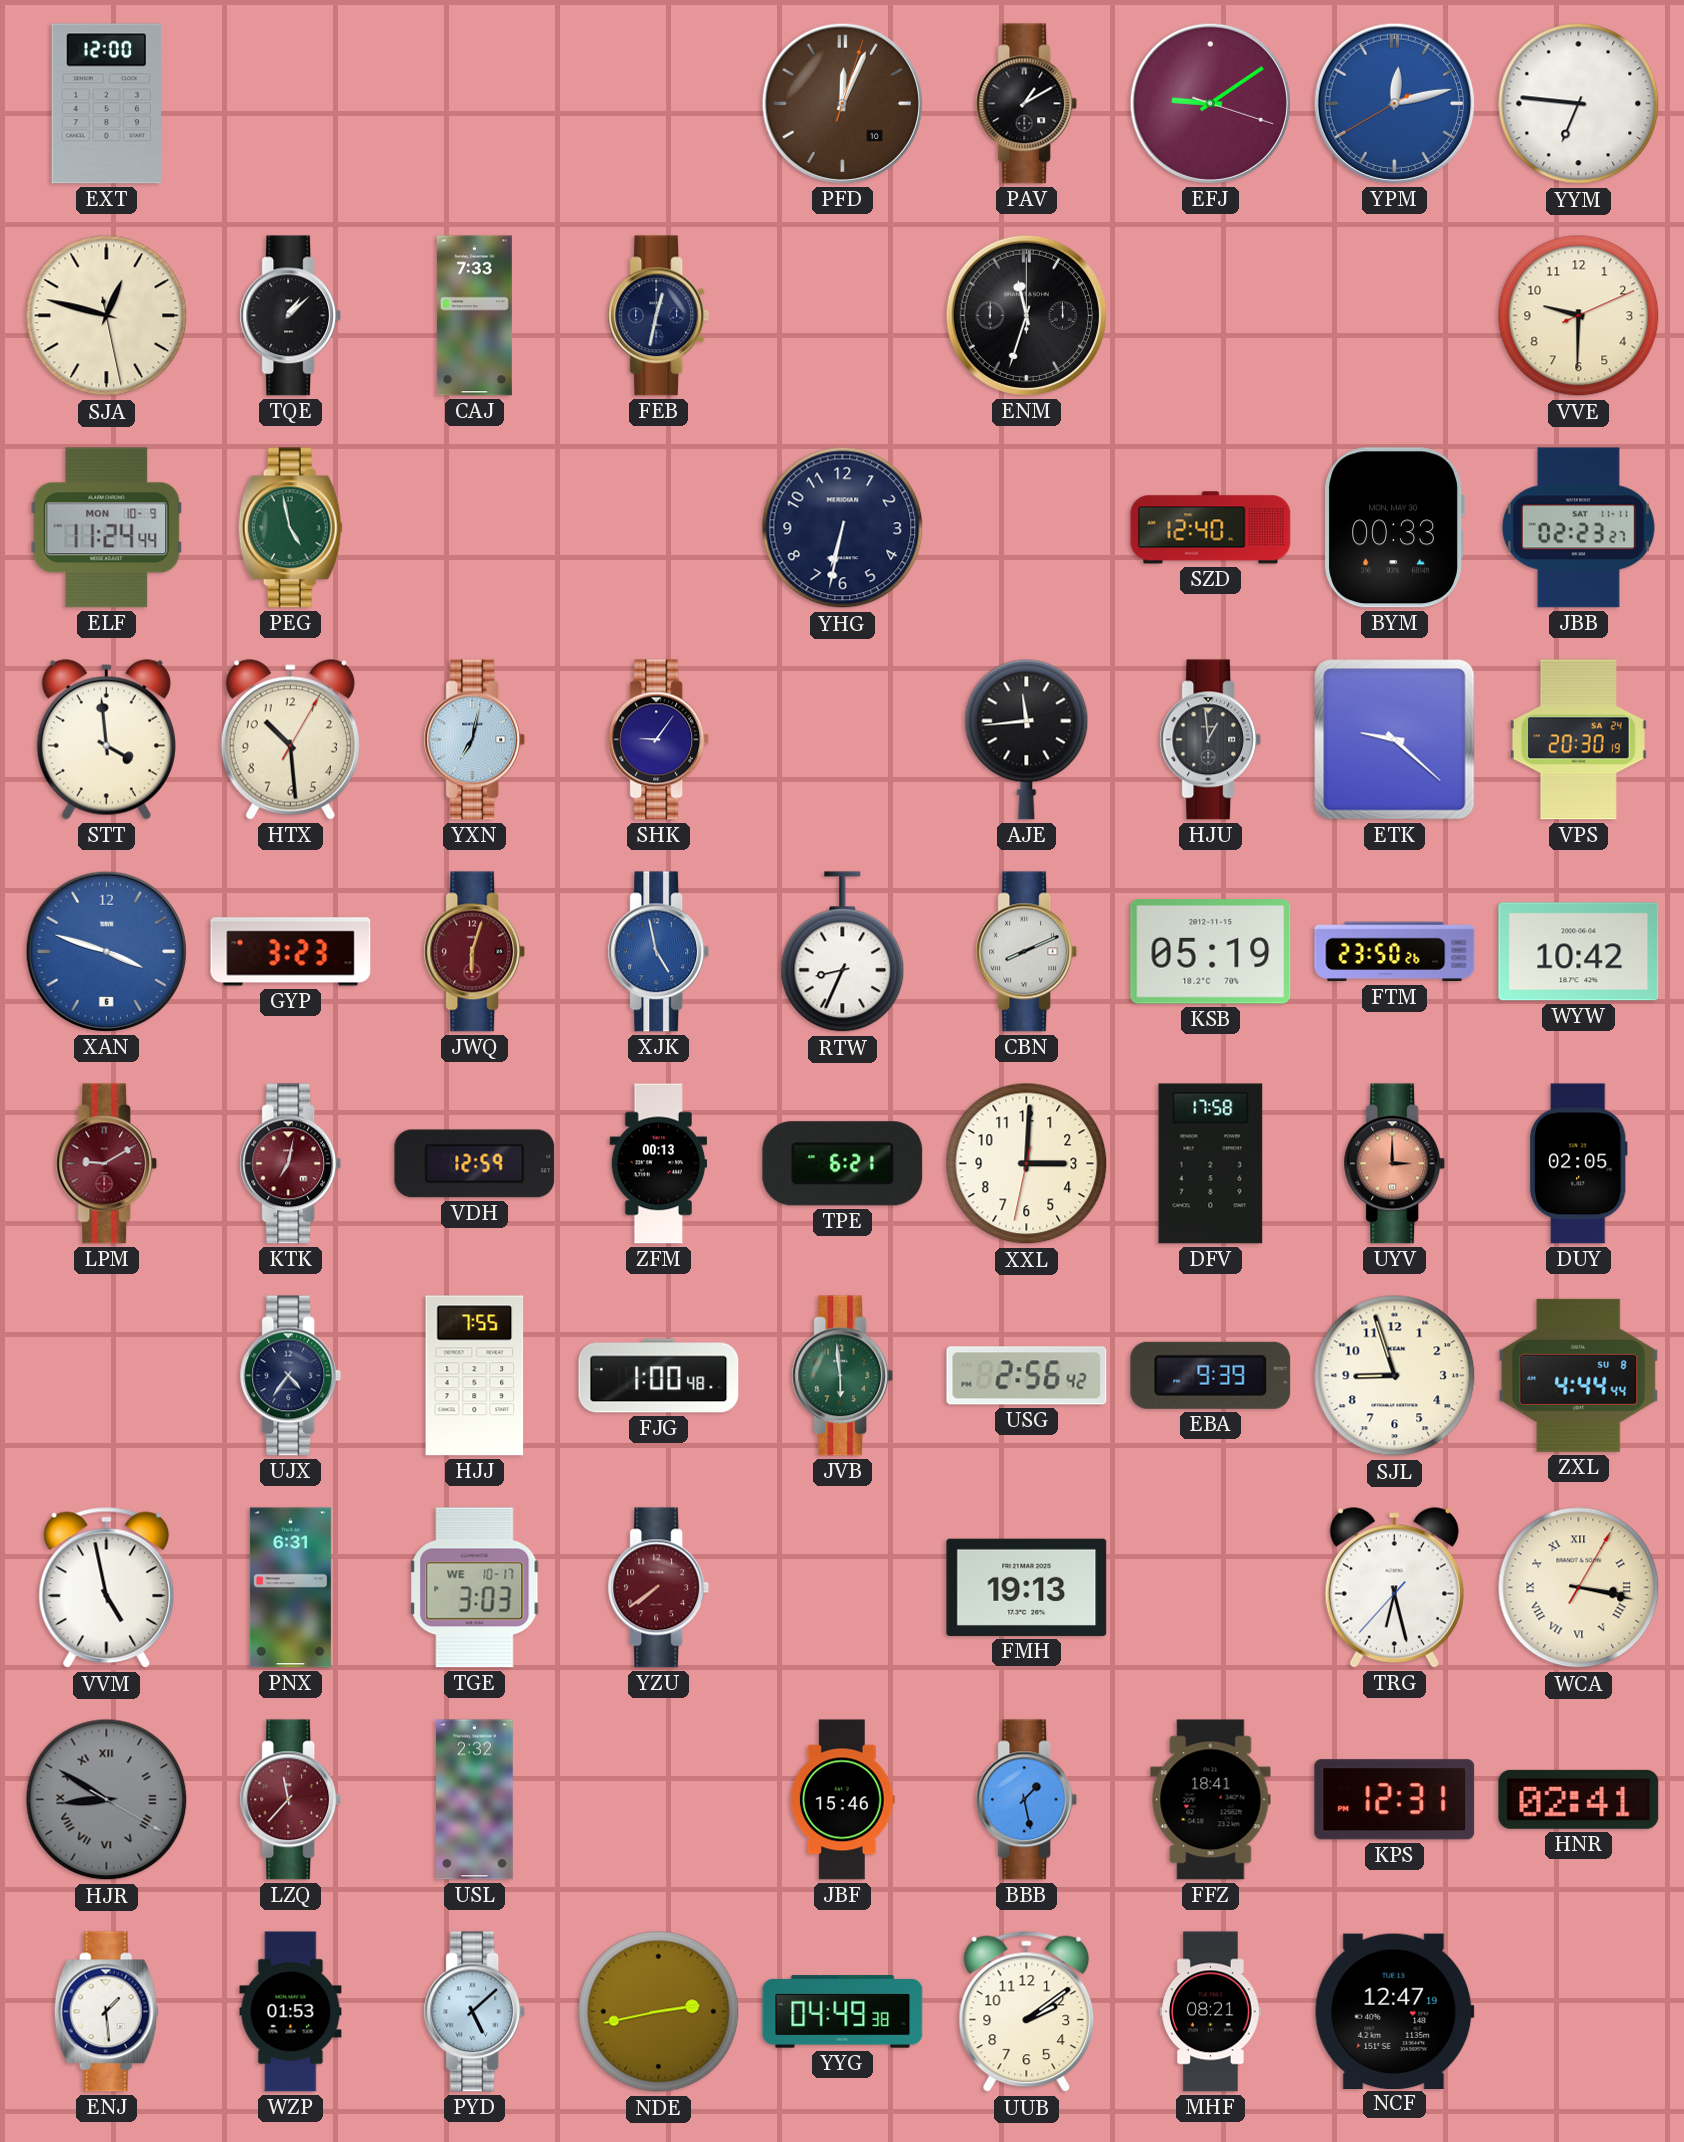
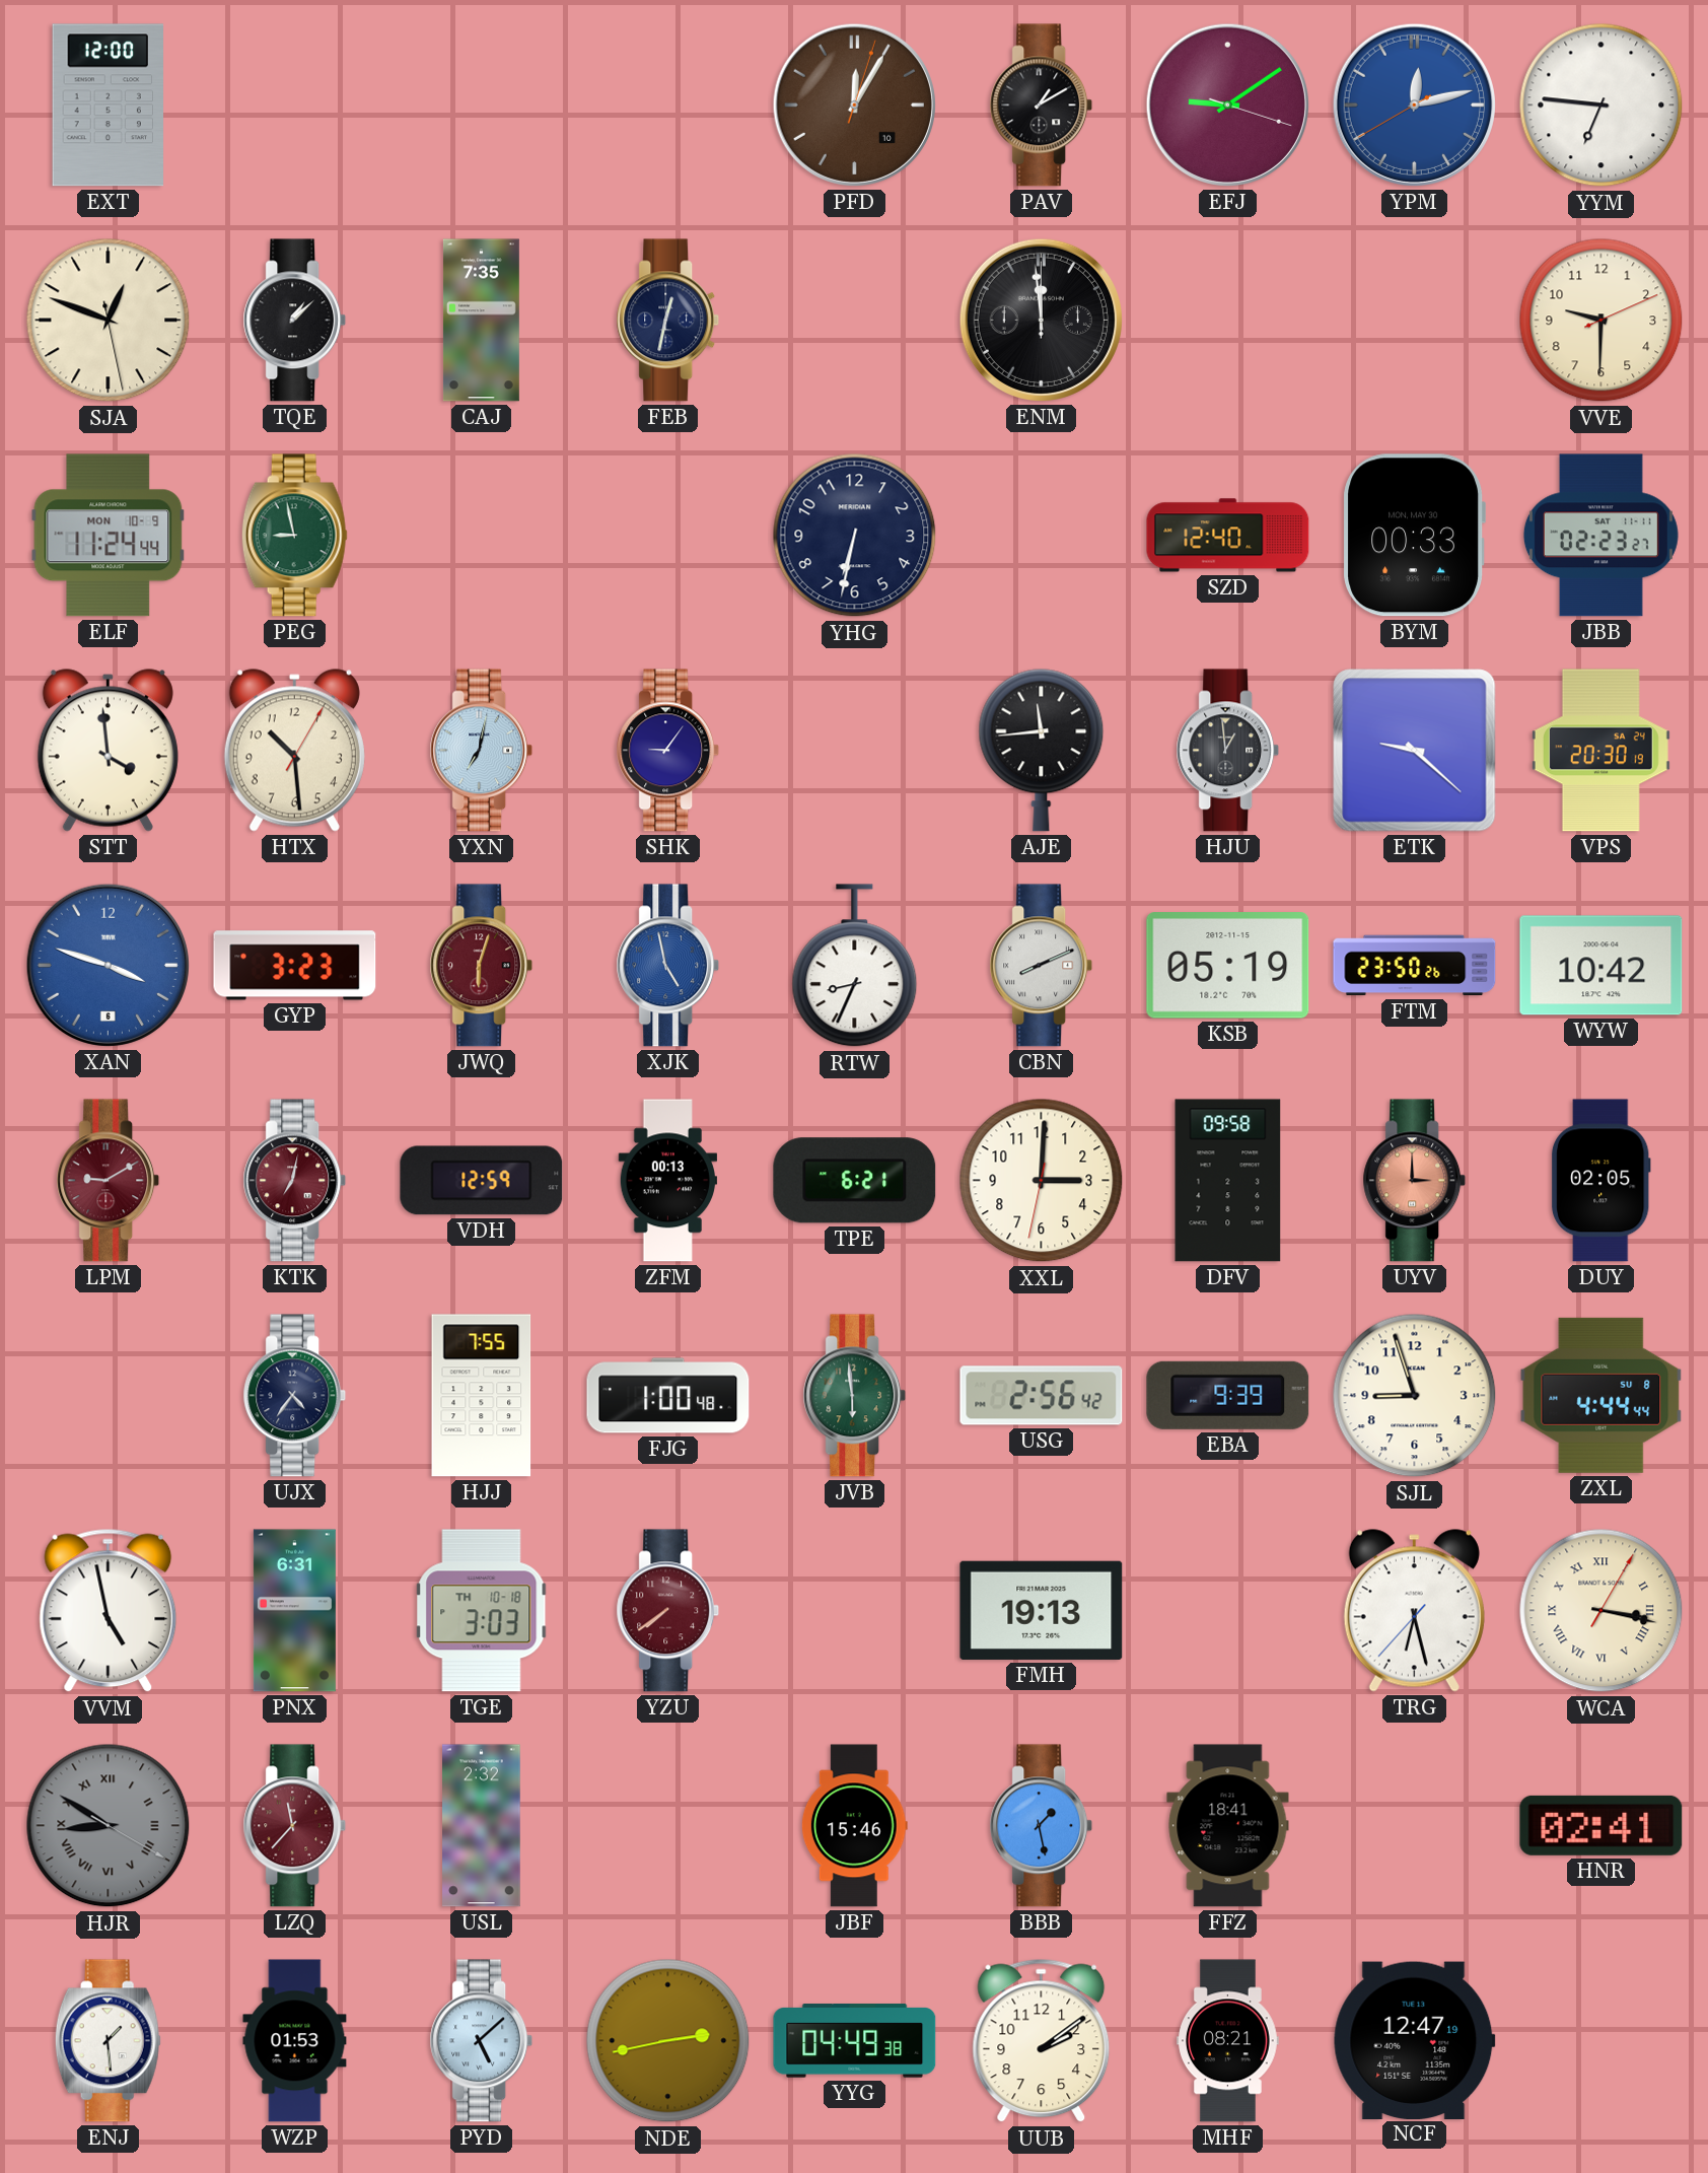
PFD: 12:04 -> 12:05
SJA: 12:47 -> 12:48
CAJ: 7:33 -> 7:35
ENM: 11:33 -> 11:59
PEG: 4:58 -> 8:58
DFV: 17:58 -> 09:58
TGE date: WE 10-17 -> TH 10-18
KPS: 12:31 -> none
